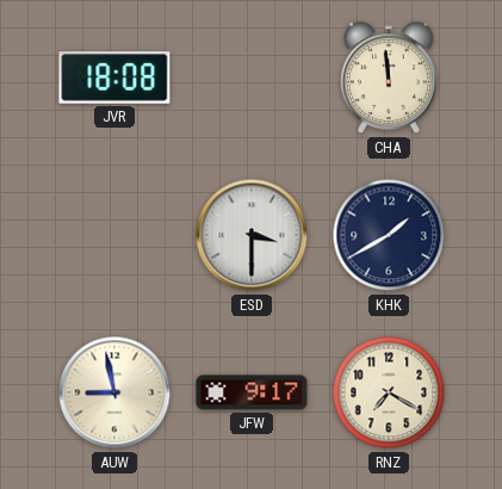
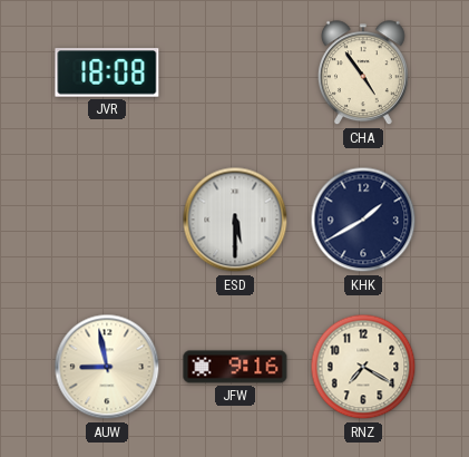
CHA: 11:59 -> 4:54
ESD: 3:30 -> 5:30
JFW: 9:17 -> 9:16
